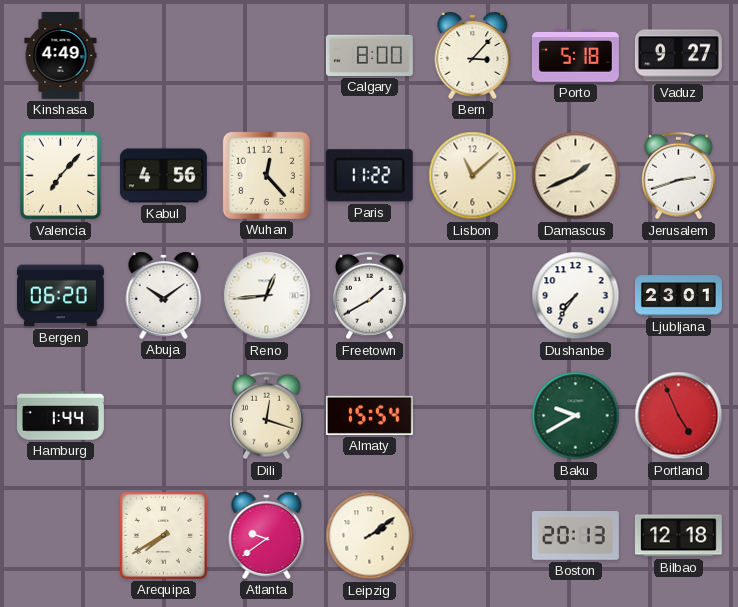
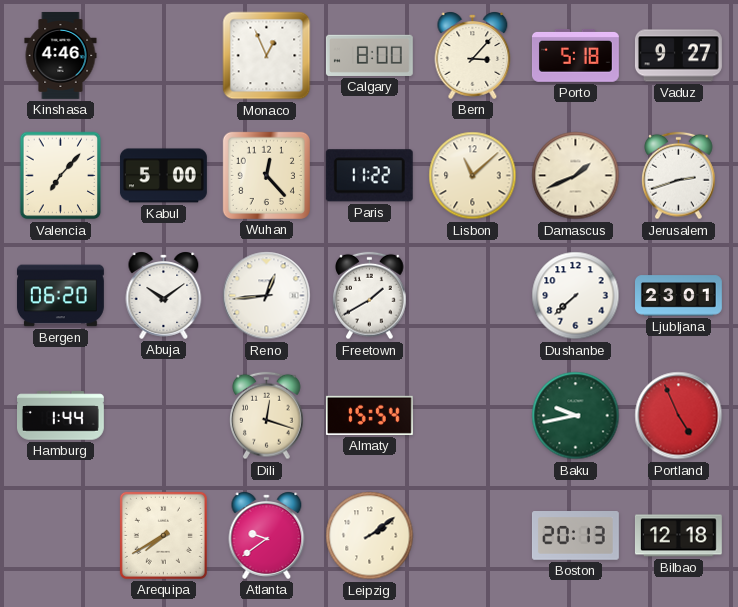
Kinshasa: 4:49 -> 4:46
Monaco: none -> 12:56
Kabul: 4:56 -> 5:00
Dushanbe: 7:36 -> 7:38
Baku: 9:40 -> 9:43
